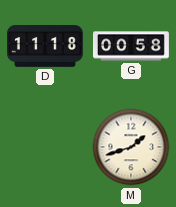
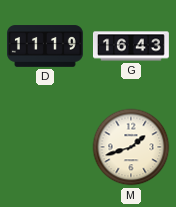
D: 11:18 -> 11:19
G: 00:58 -> 16:43
